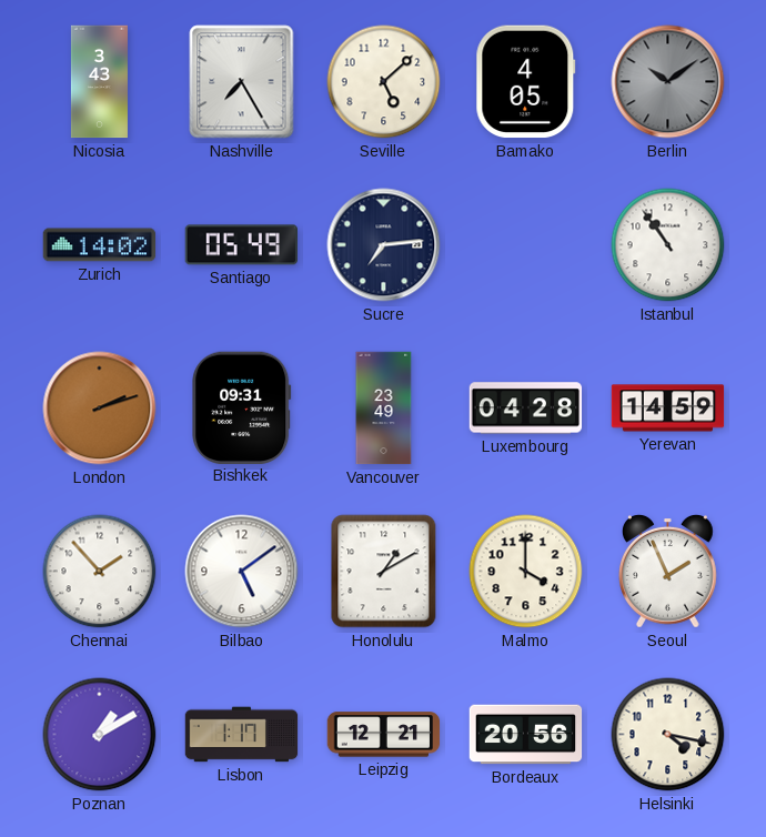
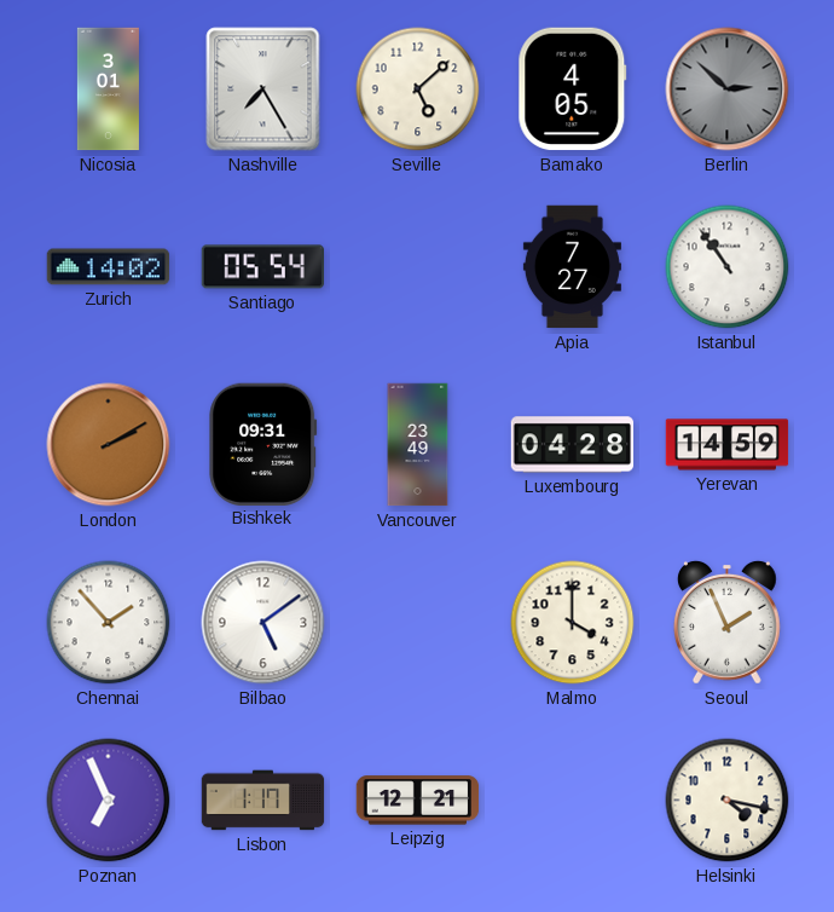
Nicosia: 3:43 -> 3:01
Berlin: 10:09 -> 2:52
Santiago: 05:49 -> 05:54
Sucre: 7:14 -> none
Apia: none -> 7:27
London: 2:12 -> 2:10
Honolulu: 1:10 -> none
Poznan: 1:10 -> 6:56
Bordeaux: 20:56 -> none
